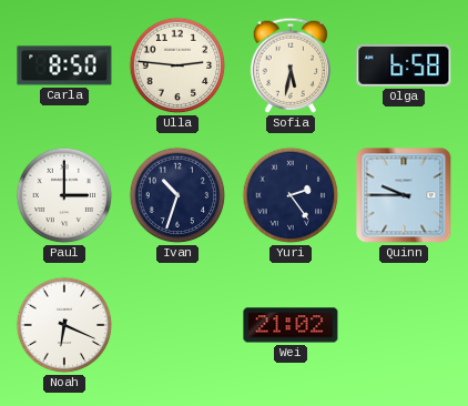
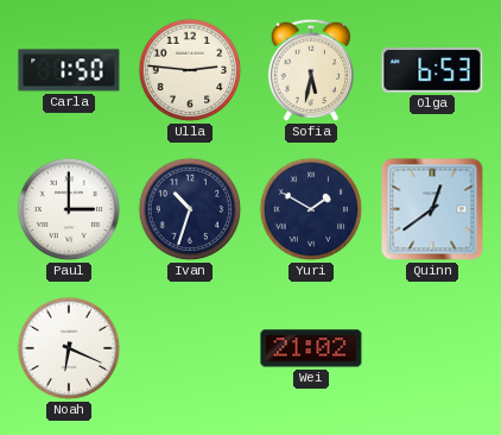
Carla: 8:50 -> 1:50
Olga: 6:58 -> 6:53
Yuri: 2:24 -> 1:50
Quinn: 9:45 -> 12:39
